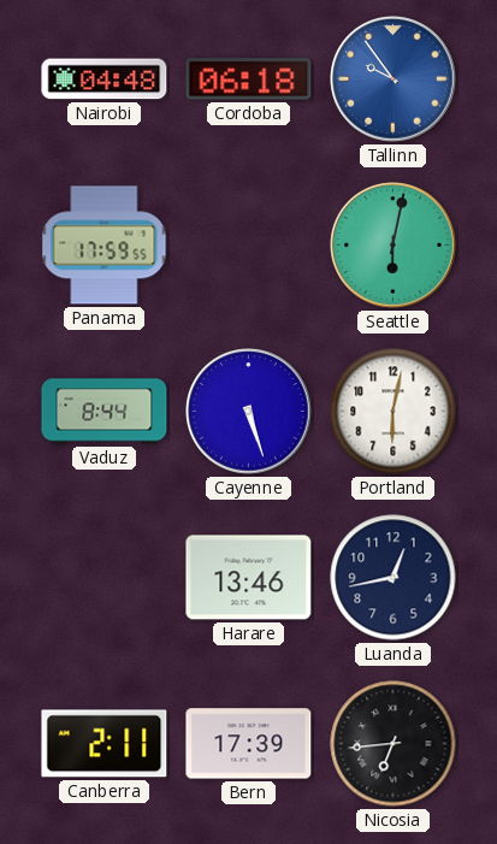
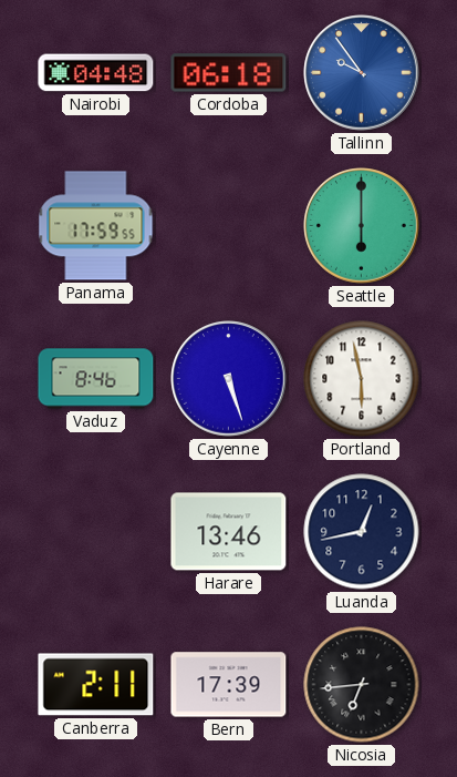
Seattle: 6:02 -> 6:00
Vaduz: 8:44 -> 8:46
Portland: 6:02 -> 5:58
